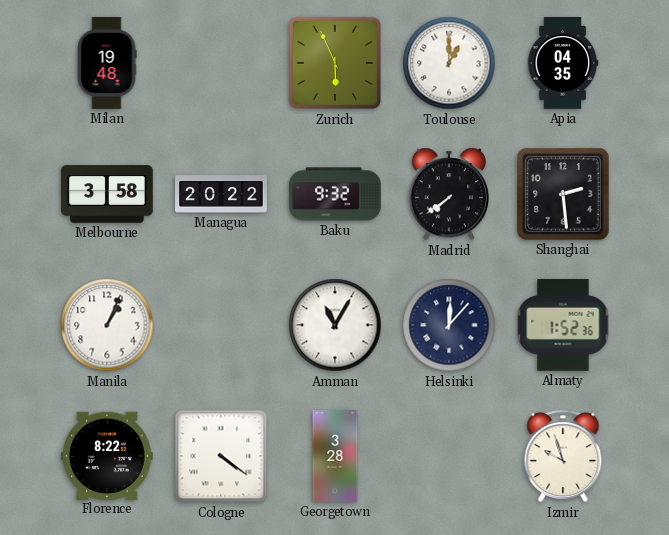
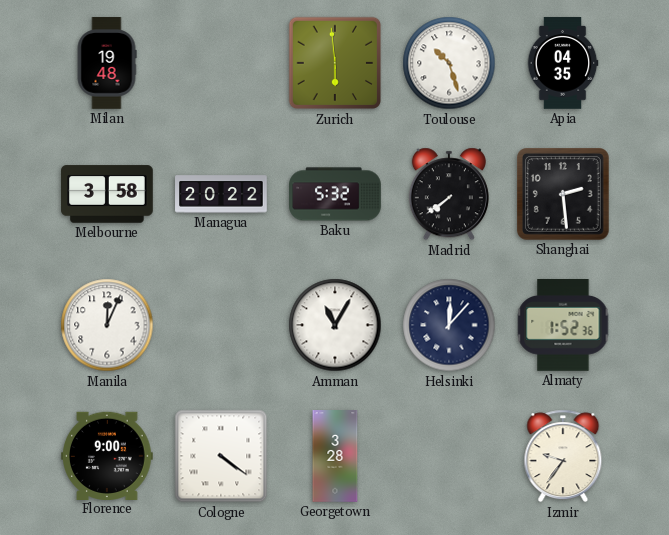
Zurich: 5:56 -> 5:59
Toulouse: 1:00 -> 10:27
Baku: 9:32 -> 5:32
Manila: 1:04 -> 12:04
Florence: 8:22 -> 9:00
Izmir: 9:57 -> 9:36
